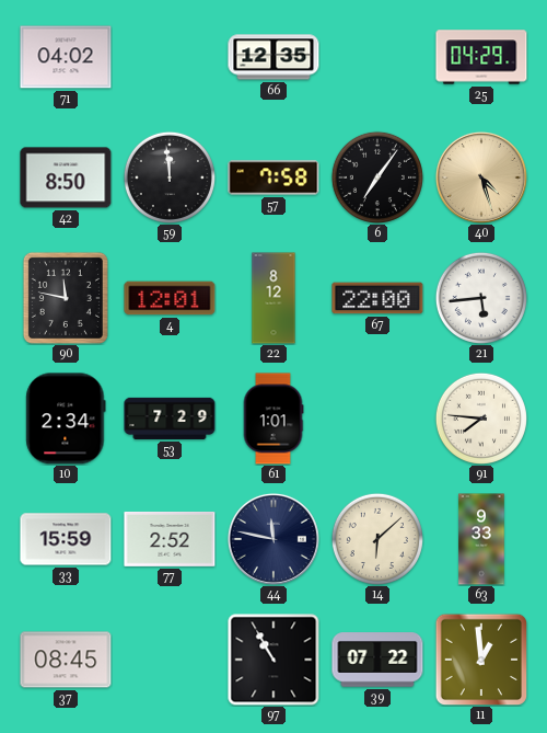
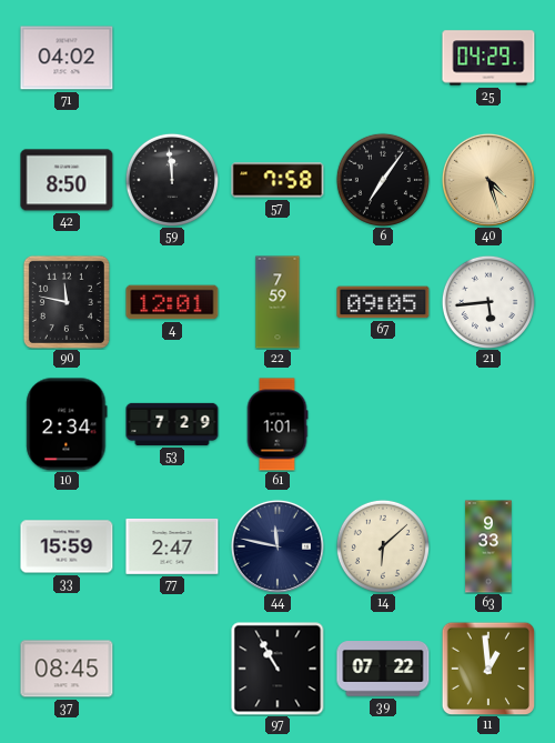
66: 12:35 -> none
22: 8:12 -> 7:59
67: 22:00 -> 09:05
91: 7:46 -> none
77: 2:52 -> 2:47
